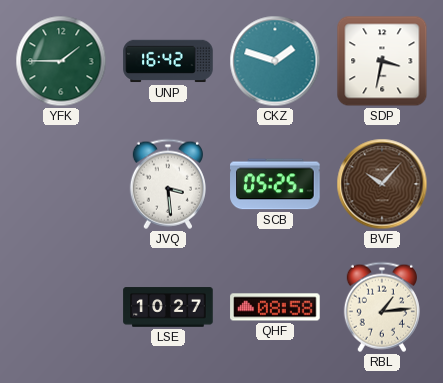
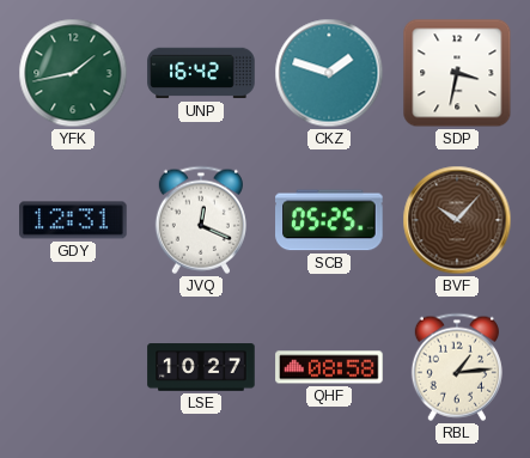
YFK: 1:45 -> 1:43
GDY: none -> 12:31
JVQ: 3:29 -> 12:19
